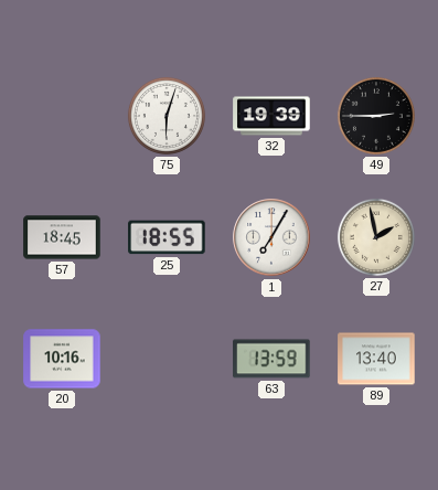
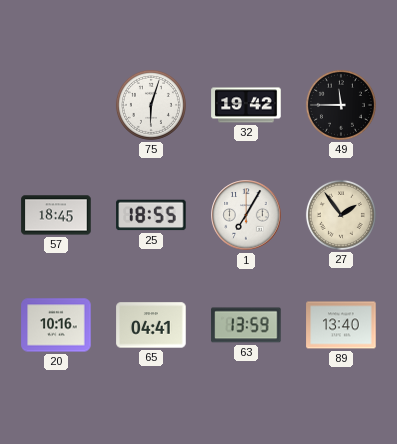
32: 19:39 -> 19:42
49: 2:45 -> 11:45
27: 1:58 -> 1:54
65: none -> 04:41
